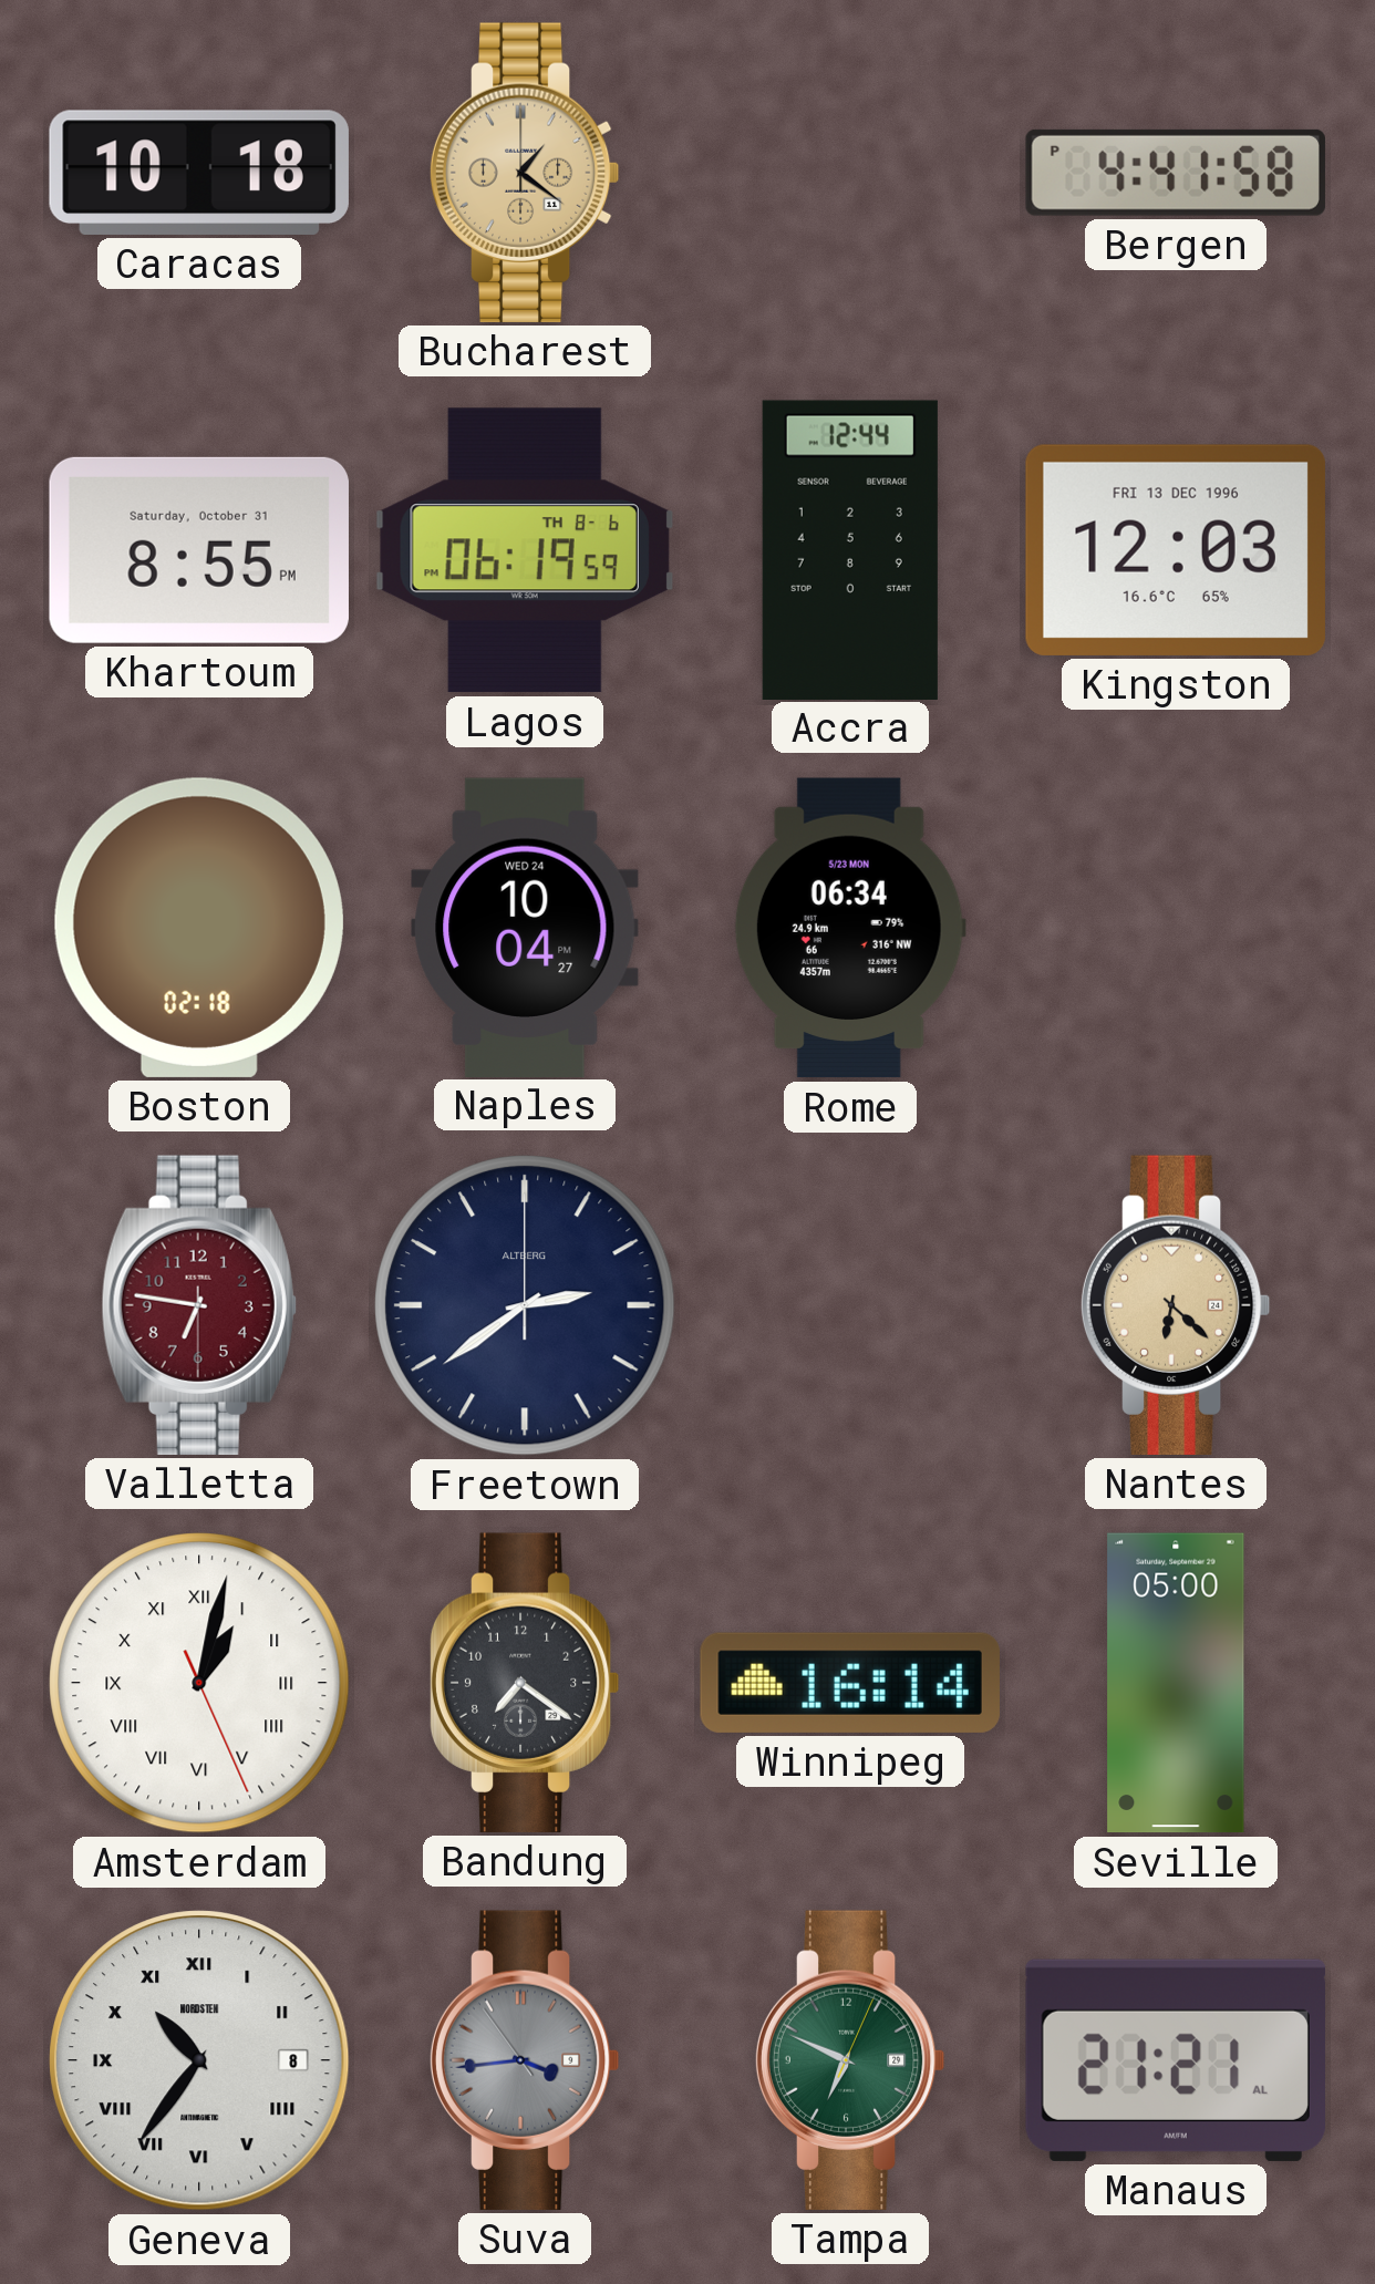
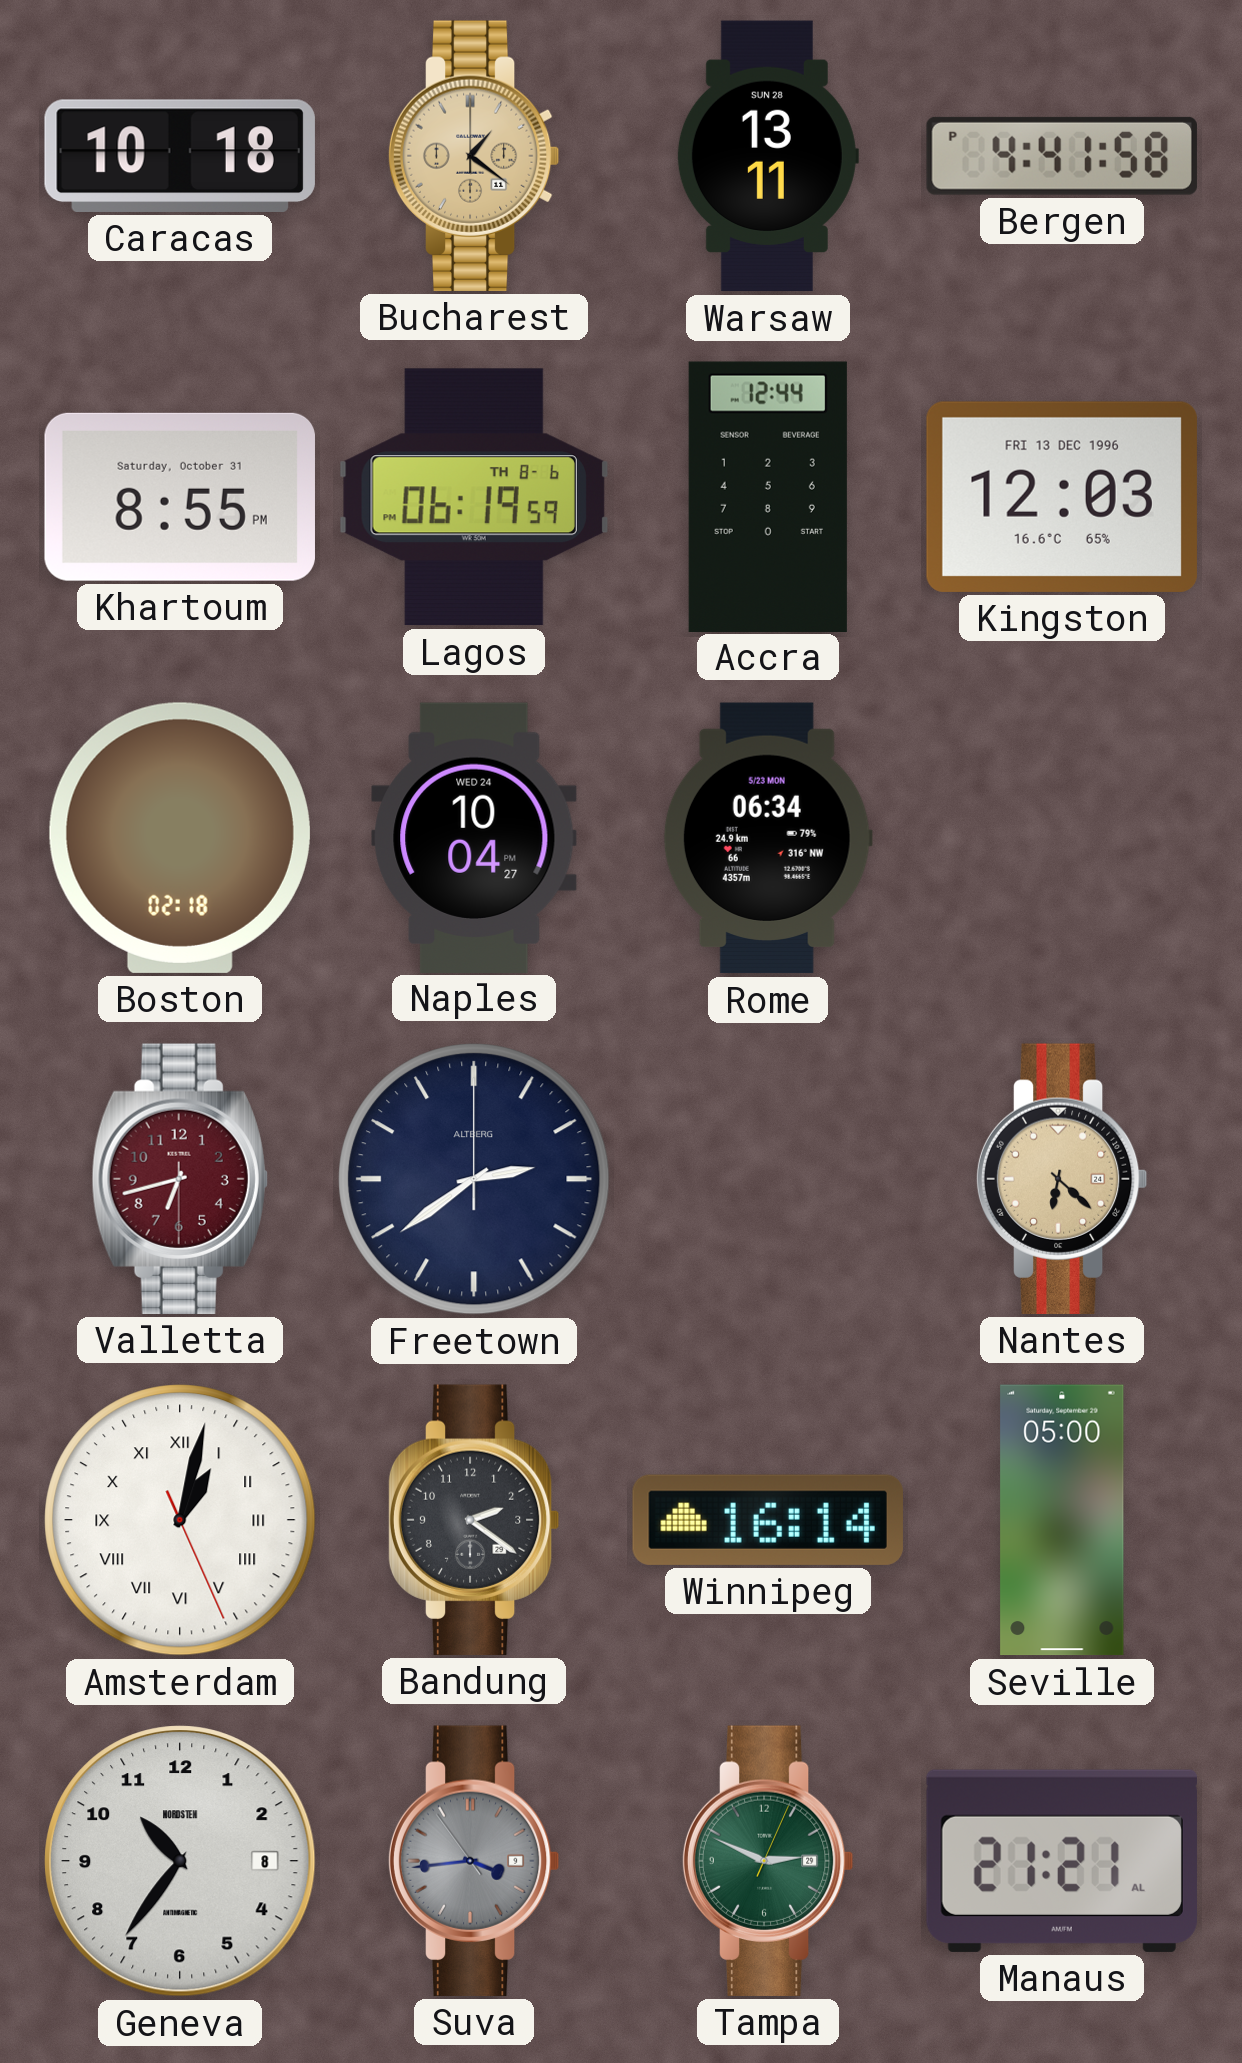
Warsaw: none -> 13:11
Valletta: 6:46 -> 6:42
Bandung: 7:21 -> 2:21
Geneva numerals: Roman -> Arabic
Tampa: 6:49 -> 2:49
